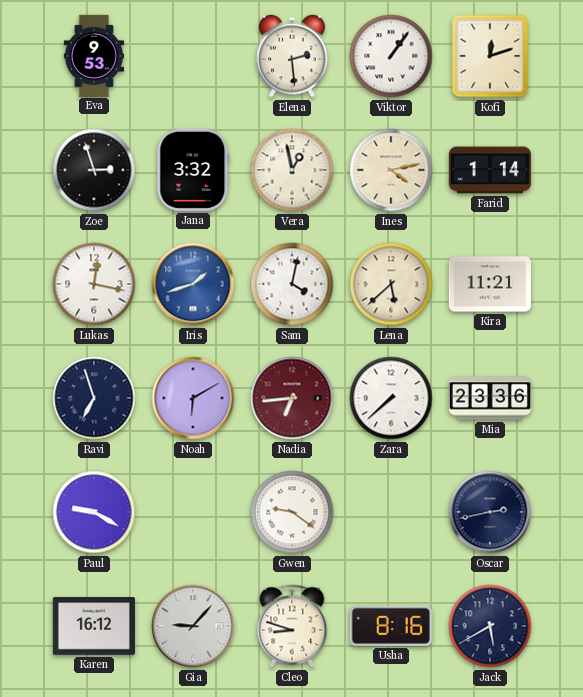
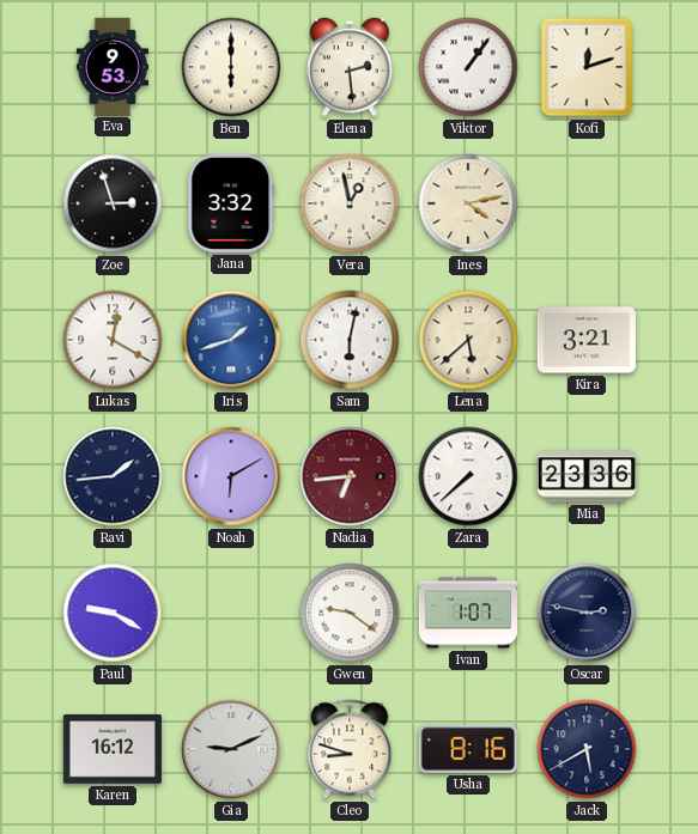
Ben: none -> 6:00
Farid: 1:14 -> none
Lukas: 12:17 -> 12:20
Sam: 4:02 -> 6:02
Kira: 11:21 -> 3:21
Ravi: 6:57 -> 1:44
Ivan: none -> 1:07
Oscar: 2:43 -> 2:47
Gia: 9:07 -> 9:11
